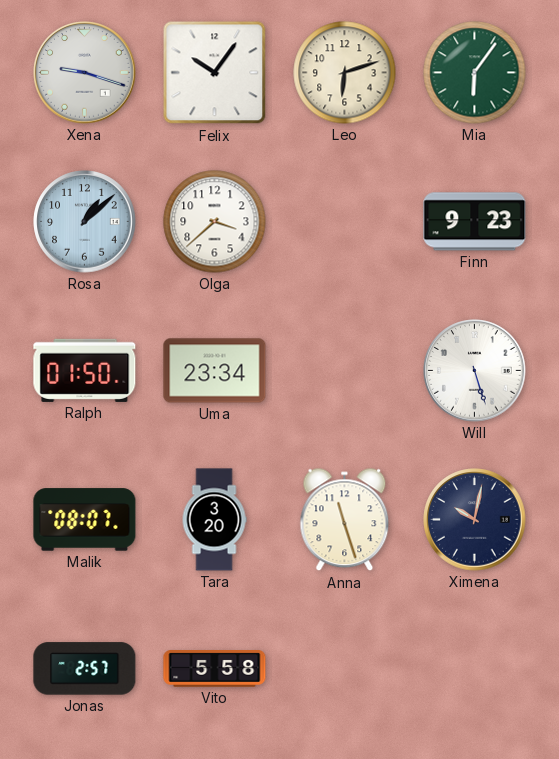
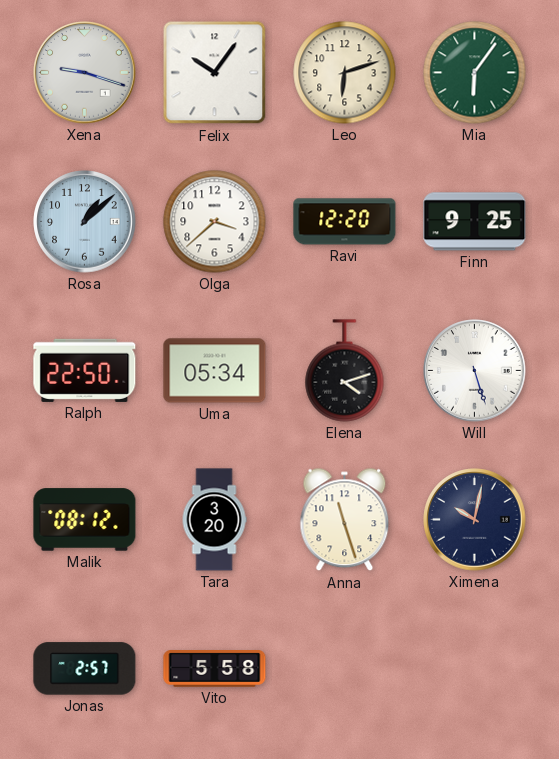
Ravi: none -> 12:20
Finn: 9:23 -> 9:25
Ralph: 01:50 -> 22:50
Uma: 23:34 -> 05:34
Elena: none -> 4:12
Malik: 08:07 -> 08:12
